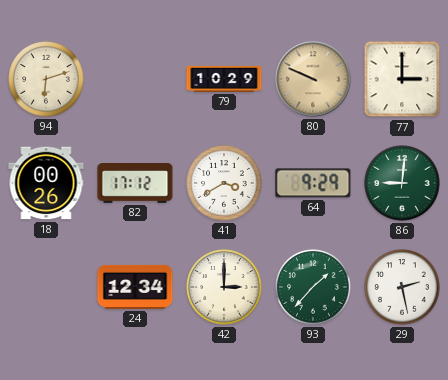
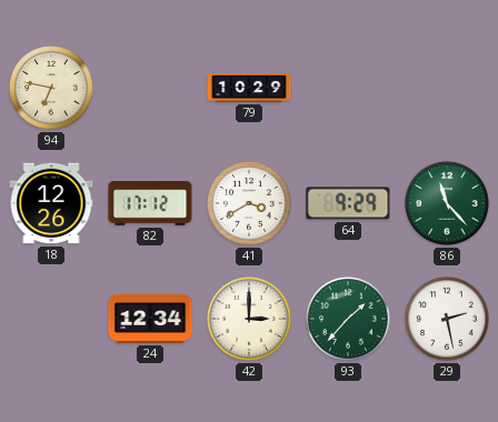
94: 6:12 -> 6:47
80: 9:49 -> none
77: 3:00 -> none
18: 00:26 -> 12:26
86: 9:01 -> 11:23
